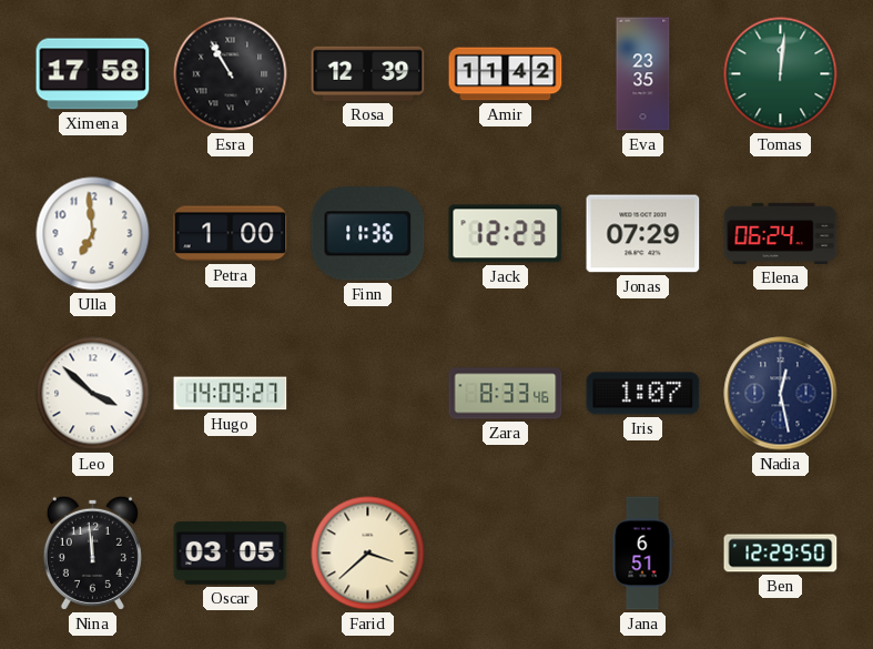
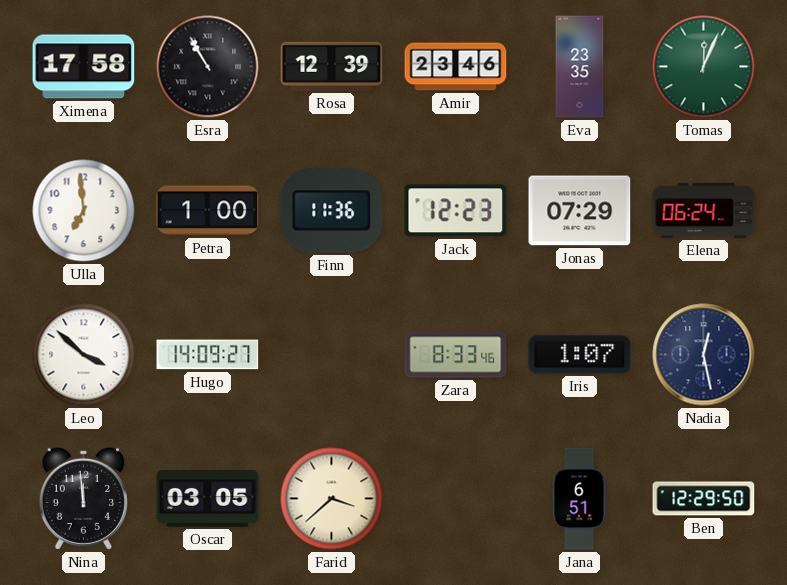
Amir: 11:42 -> 23:46
Tomas: 12:01 -> 12:04
